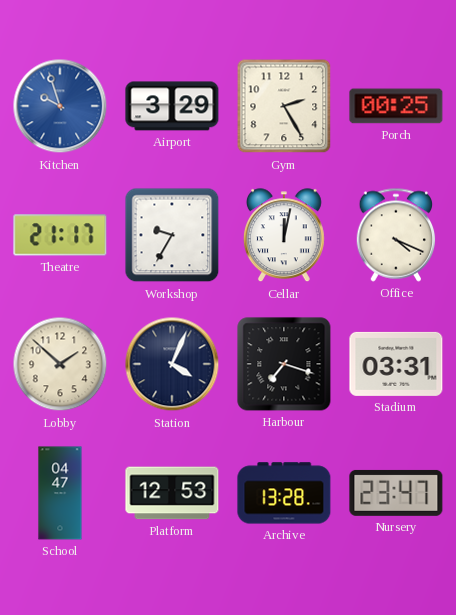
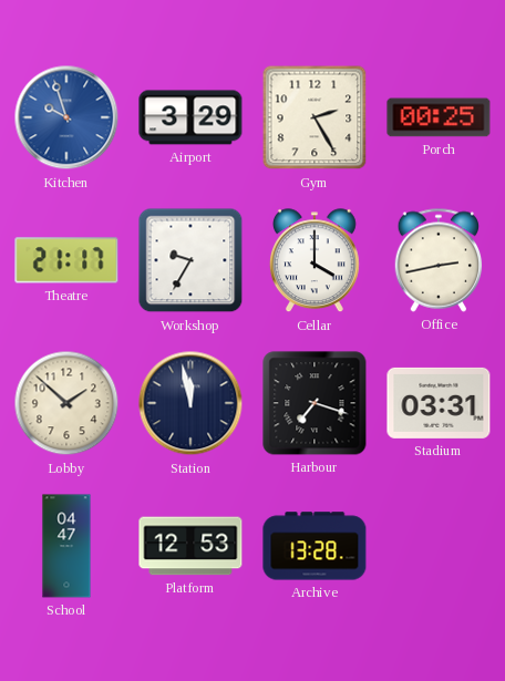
Cellar: 12:02 -> 4:00
Office: 4:19 -> 2:43
Station: 4:04 -> 11:58
Nursery: 23:47 -> none
